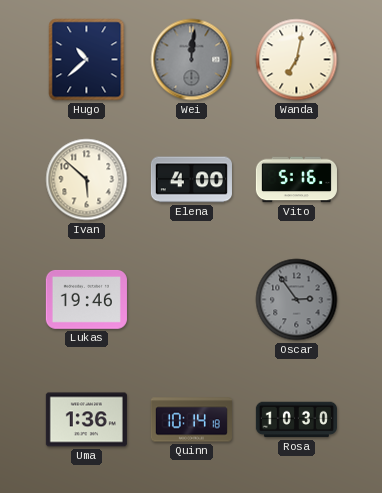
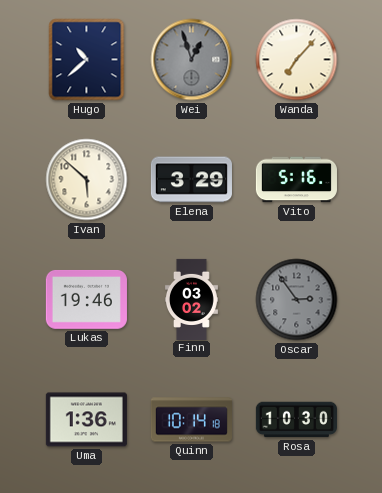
Wei: 12:01 -> 12:57
Wanda: 7:02 -> 7:07
Elena: 4:00 -> 3:29
Finn: none -> 03:02
